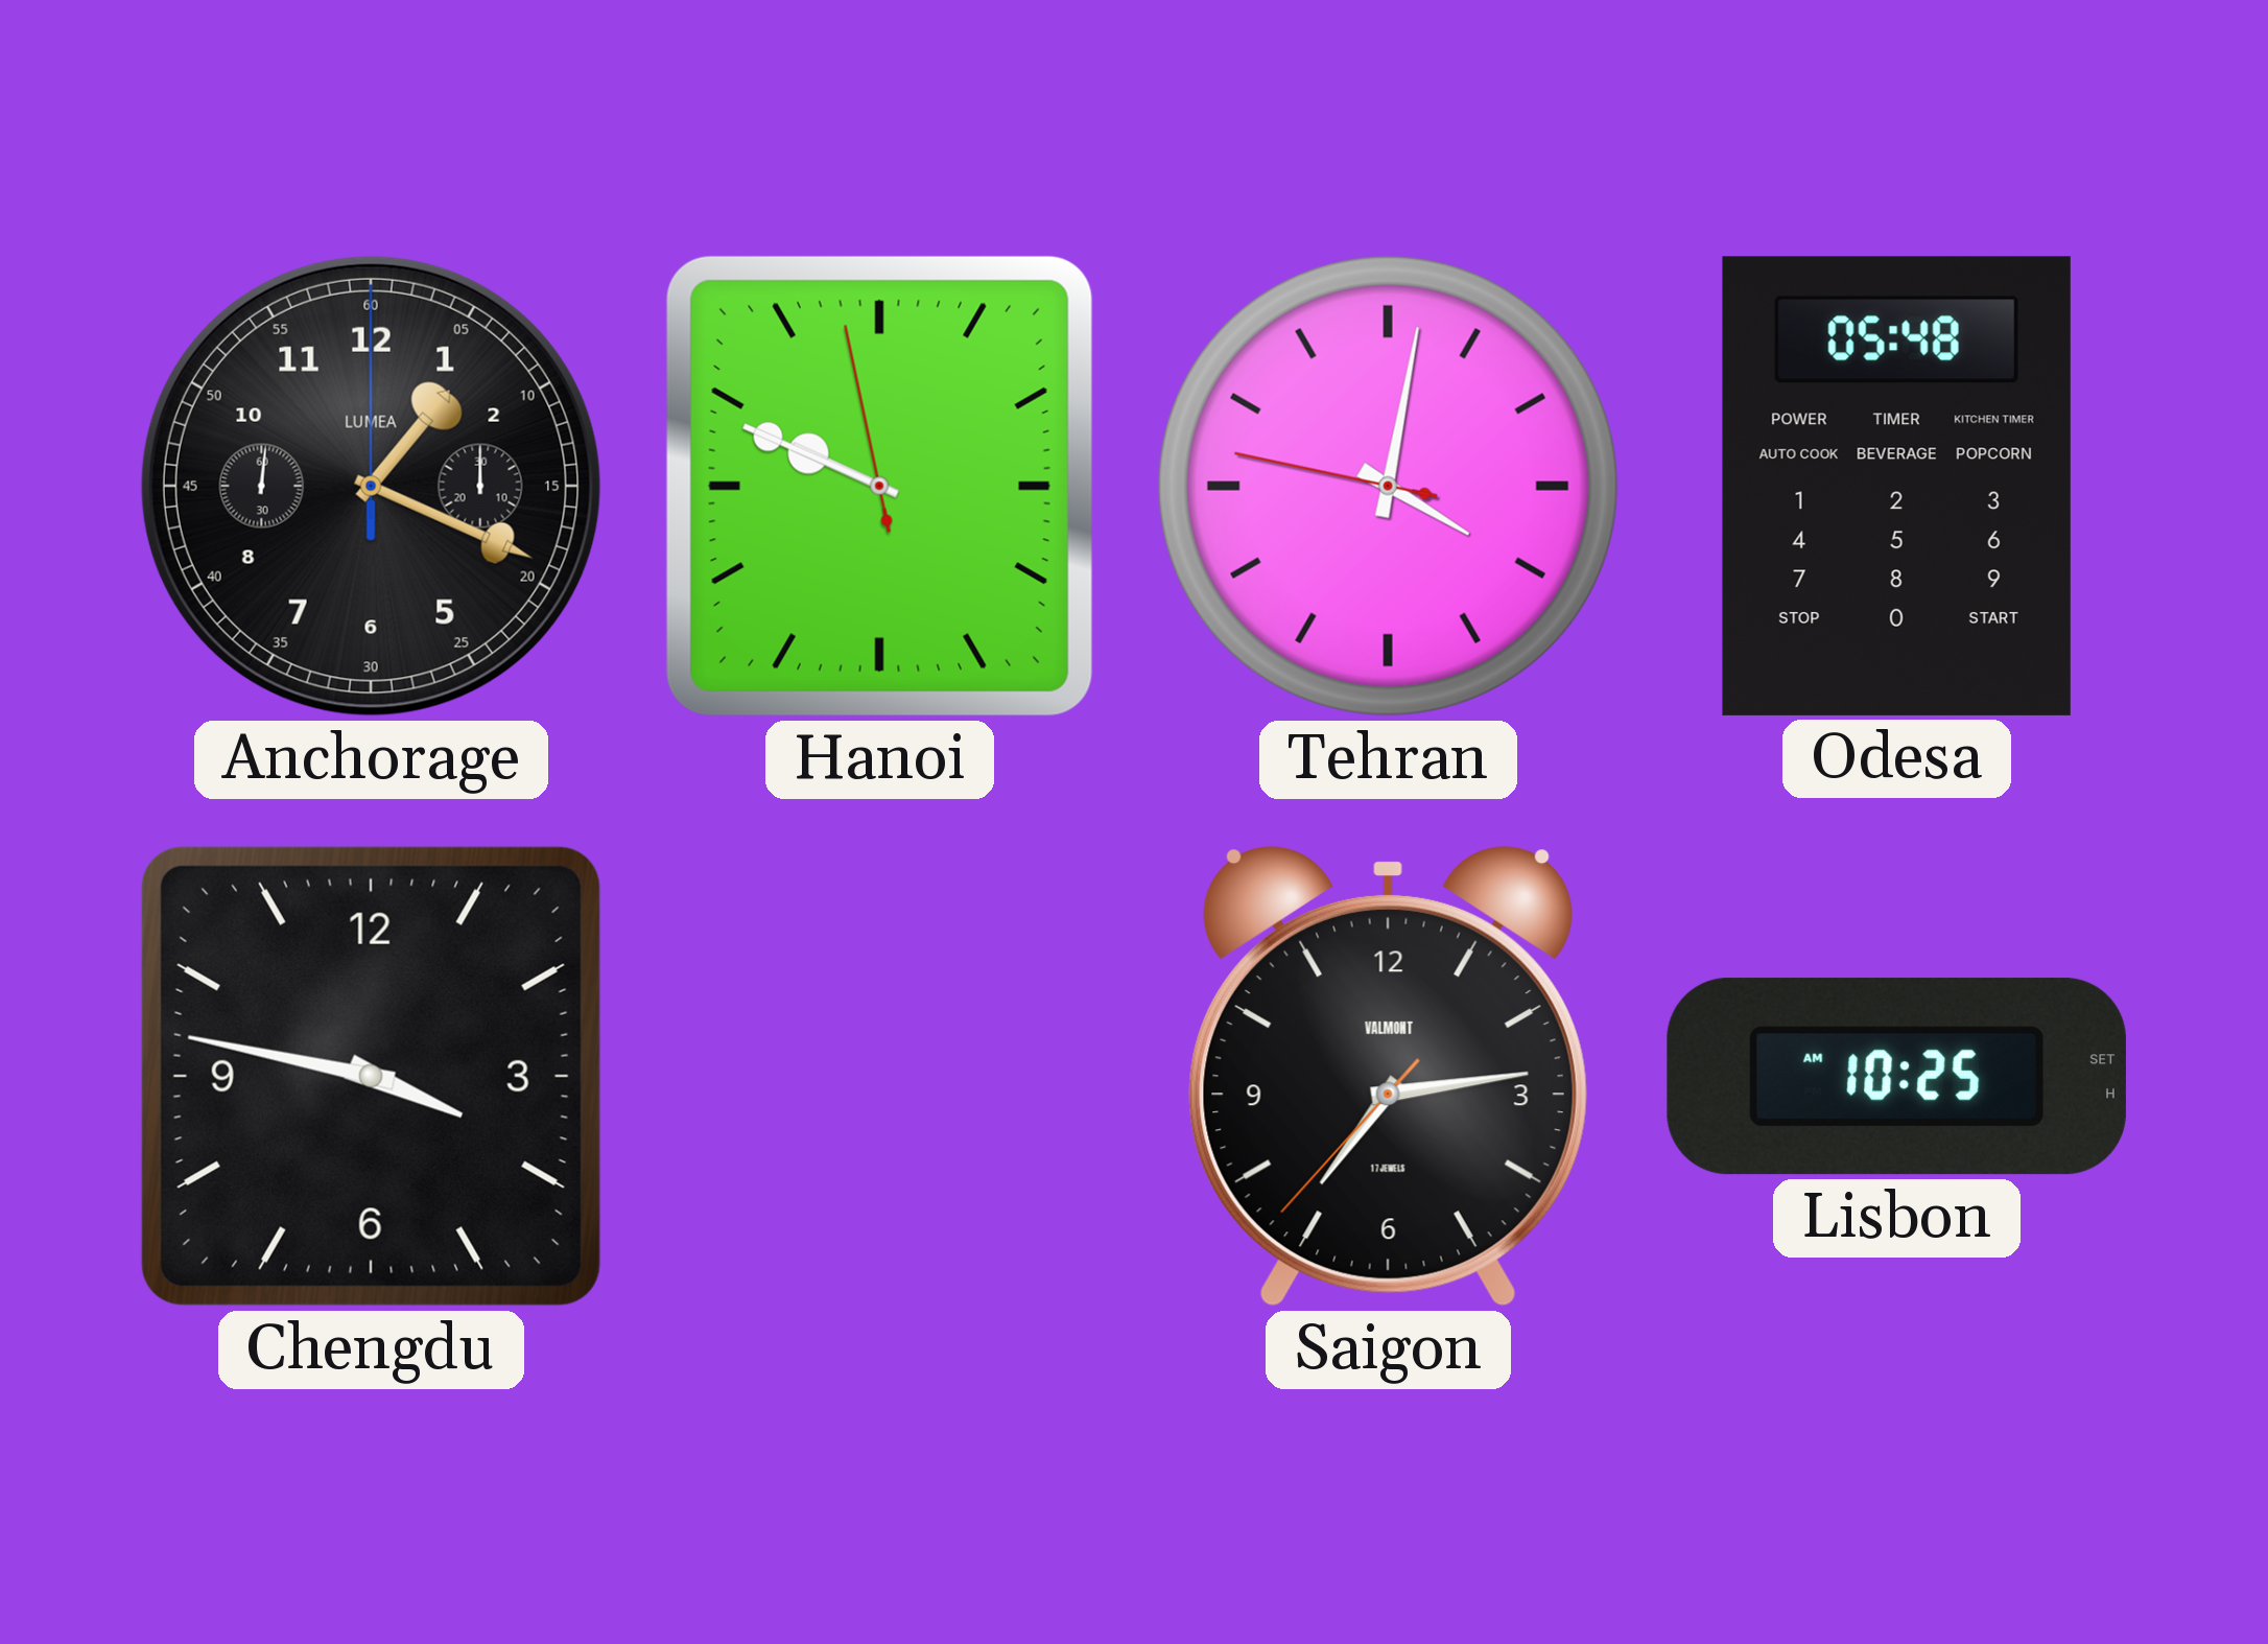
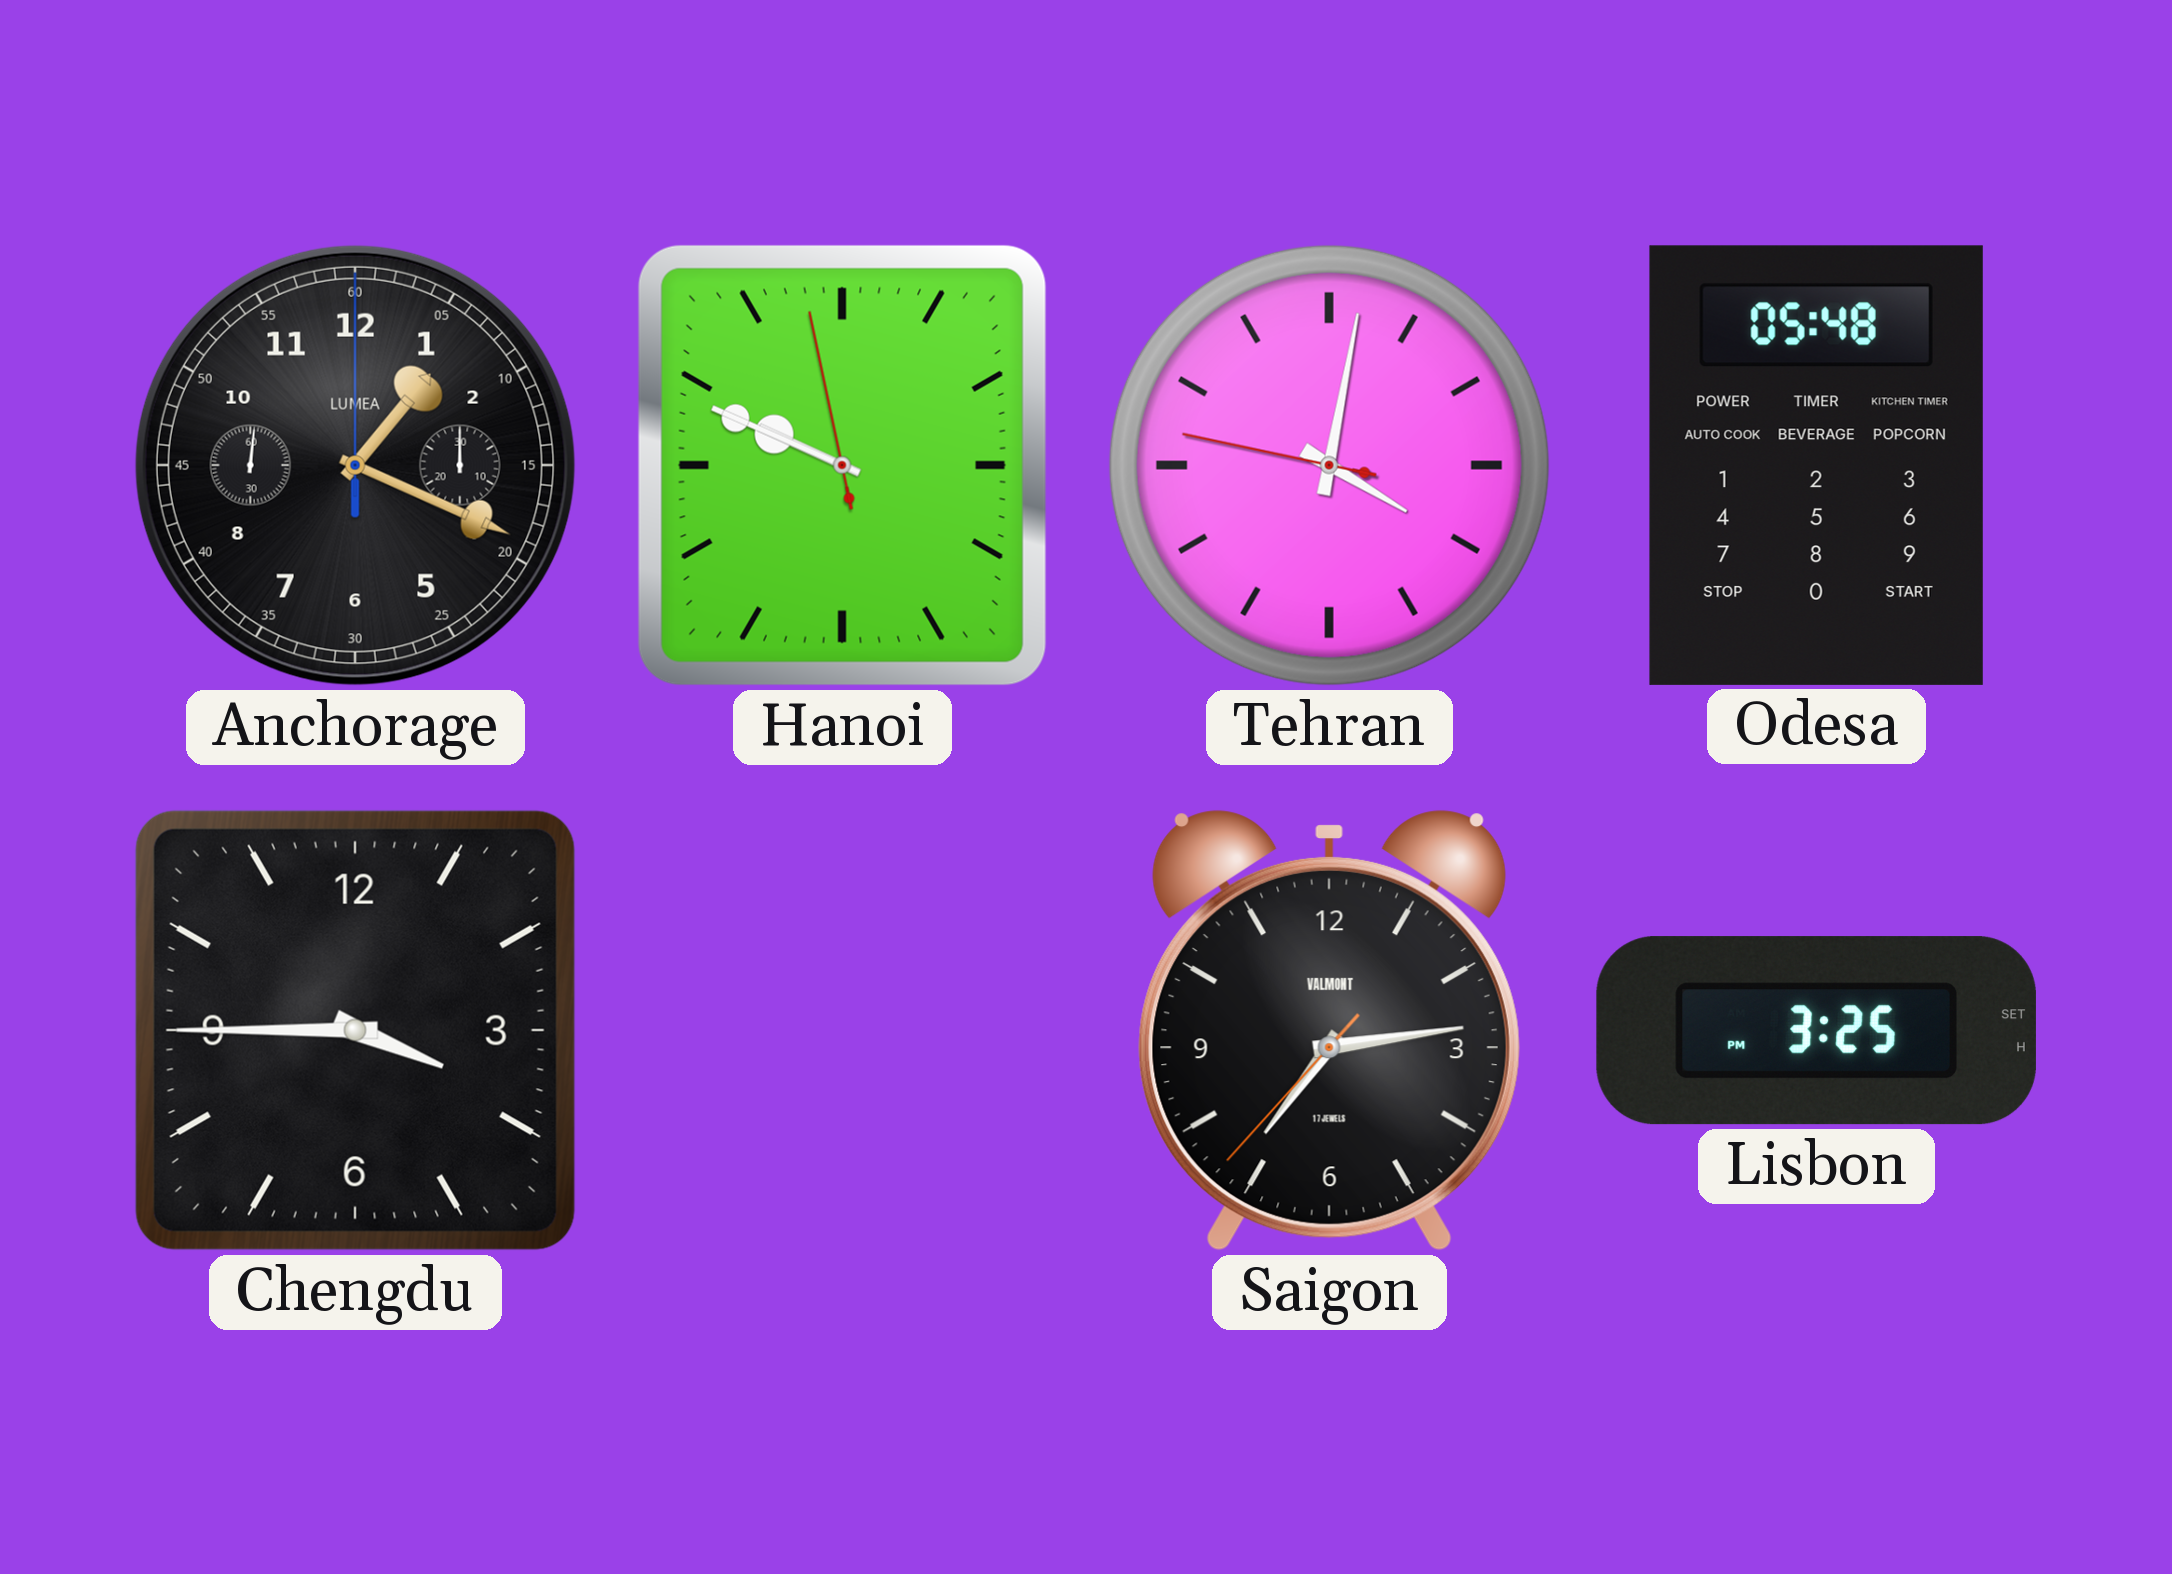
Chengdu: 3:47 -> 3:45
Lisbon: 10:25 -> 3:25
